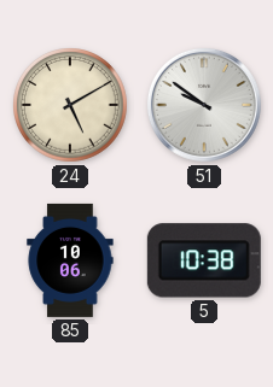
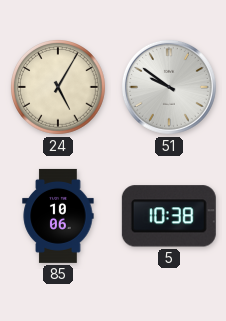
24: 5:10 -> 5:05
